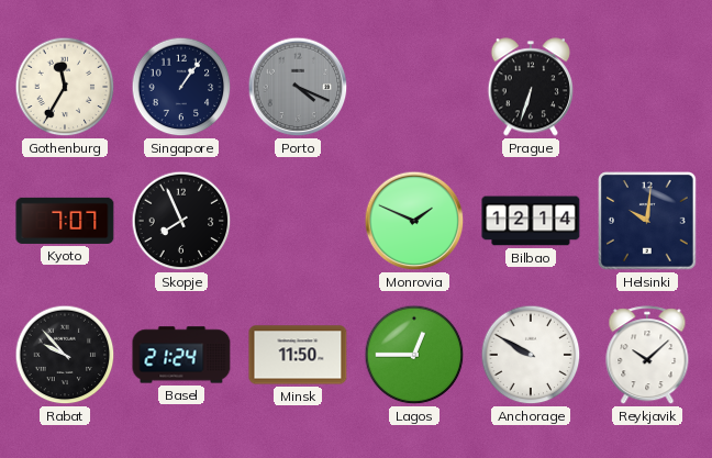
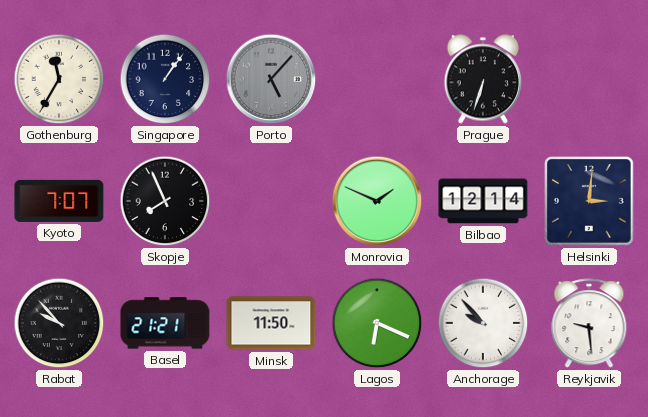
Porto: 4:19 -> 5:07
Helsinki: 10:01 -> 3:01
Basel: 21:24 -> 21:21
Lagos: 12:45 -> 6:19
Anchorage: 9:50 -> 9:53
Reykjavik: 10:08 -> 9:29
